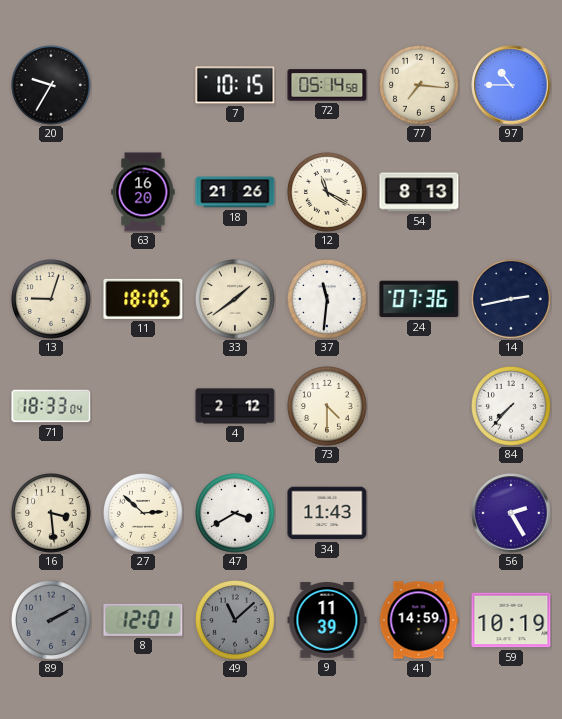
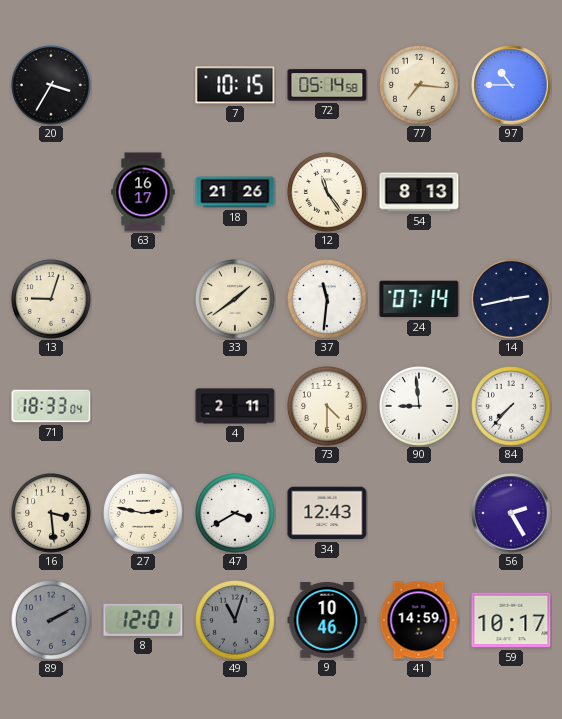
20: 9:35 -> 3:35
63: 16:20 -> 16:17
12: 11:20 -> 11:24
11: 18:05 -> none
24: 07:36 -> 07:14
4: 2:12 -> 2:11
90: none -> 8:59
27: 2:52 -> 2:47
34: 11:43 -> 12:43
49: 11:08 -> 11:03
9: 11:39 -> 10:46
59: 10:19 -> 10:17
